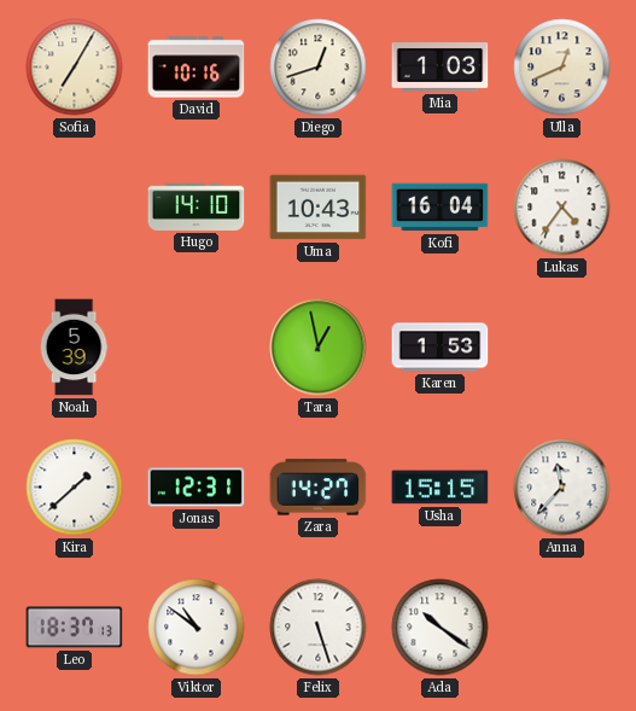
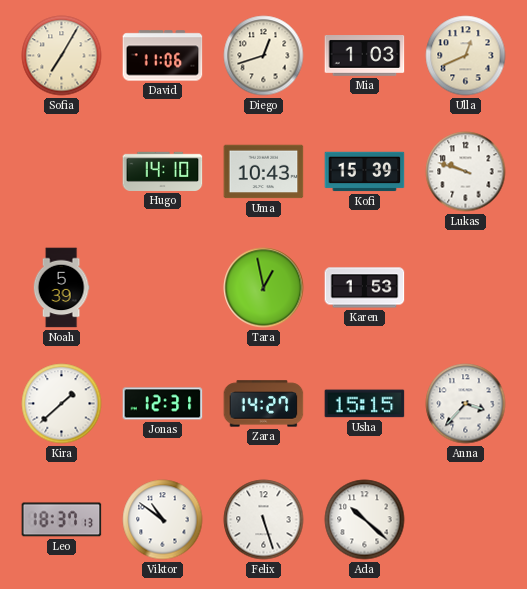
David: 10:16 -> 11:06
Kofi: 16:04 -> 15:39
Lukas: 4:36 -> 9:48
Anna: 11:37 -> 3:37
Ada: 10:21 -> 10:22
